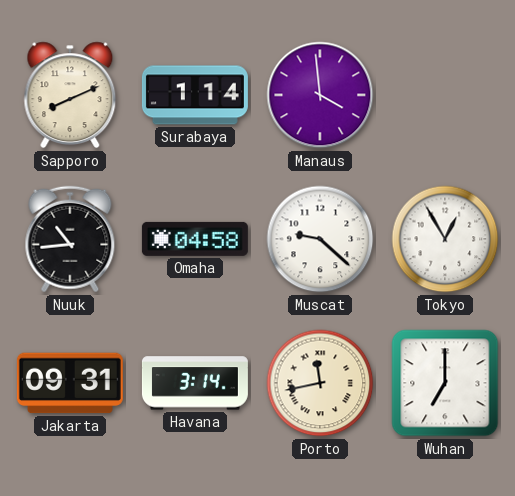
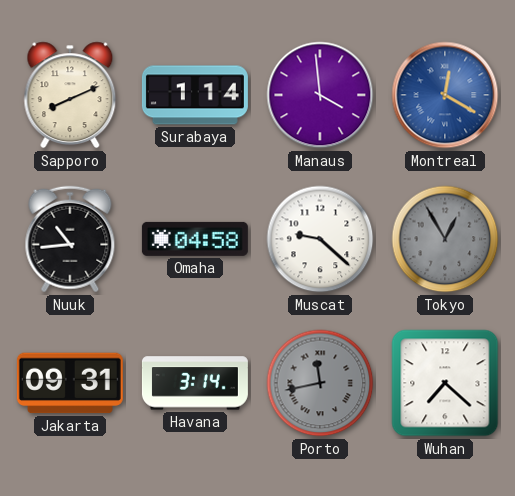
Montreal: none -> 12:20
Tokyo dial: white -> grey
Porto dial: cream -> grey
Wuhan: 7:00 -> 7:22
